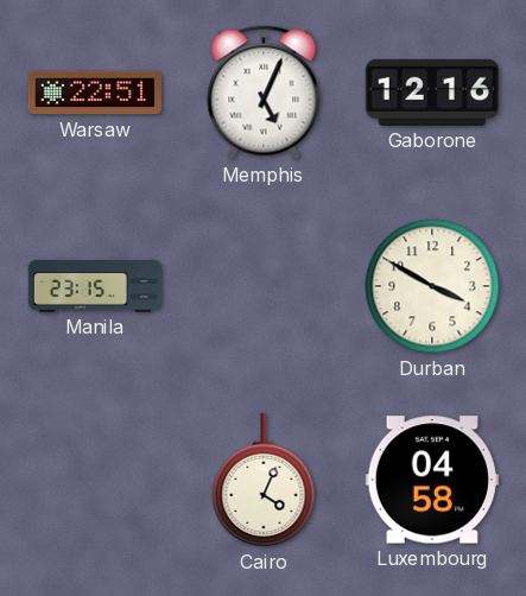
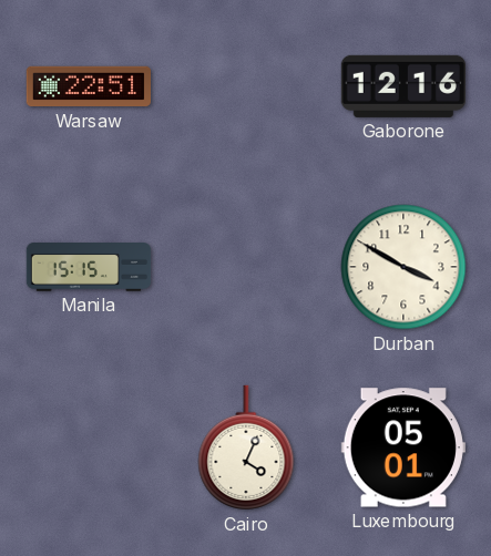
Memphis: 5:04 -> none
Manila: 23:15 -> 15:15
Luxembourg: 04:58 -> 05:01
